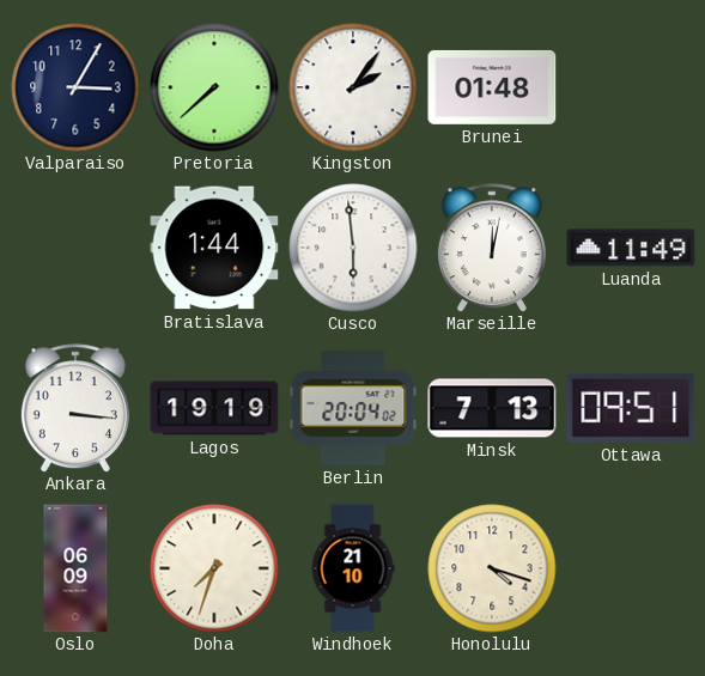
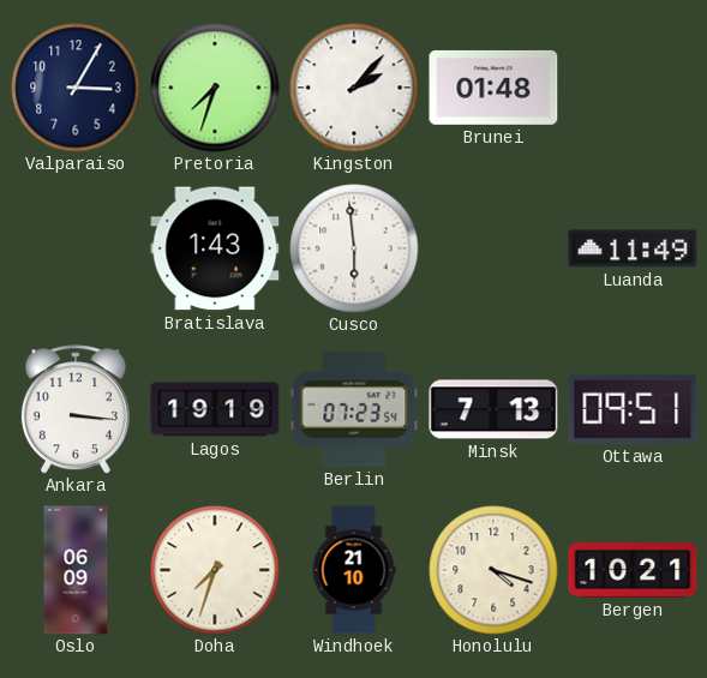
Pretoria: 7:38 -> 7:33
Kingston: 2:06 -> 2:07
Bratislava: 1:44 -> 1:43
Marseille: 12:02 -> none
Berlin: 20:04 -> 07:23
Bergen: none -> 10:21
